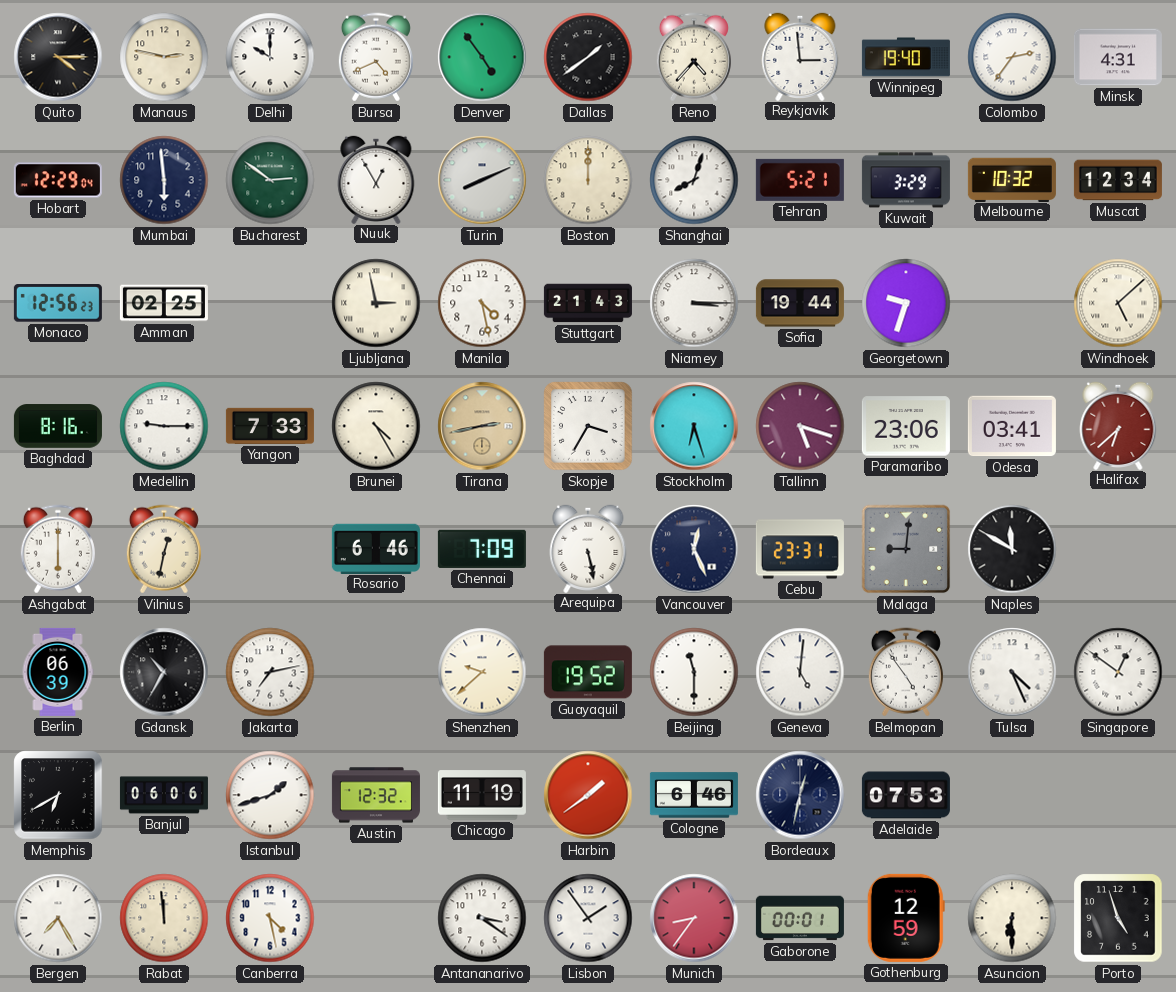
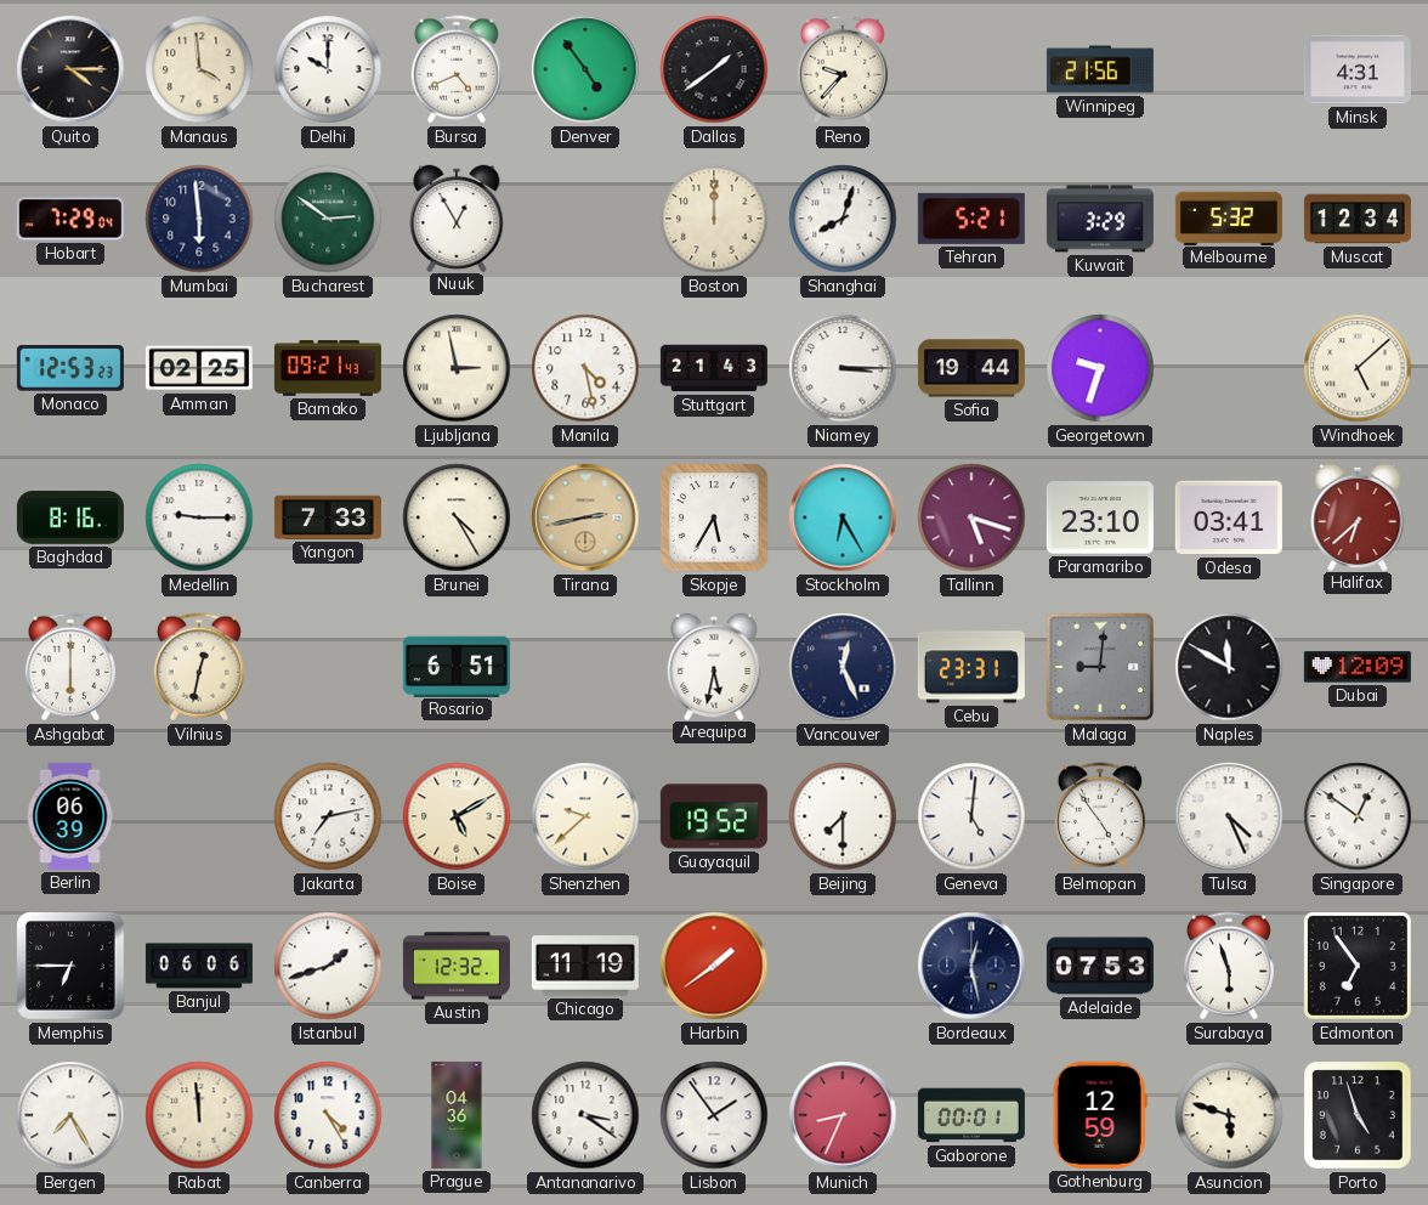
Manaus: 2:47 -> 3:59
Reno: 4:37 -> 9:37
Reykjavik: 2:59 -> none
Winnipeg: 19:40 -> 21:56
Colombo: 2:36 -> none
Hobart: 12:29 -> 7:29
Turin: 8:11 -> none
Melbourne: 10:32 -> 5:32
Monaco: 12:56 -> 12:53
Bamako: none -> 09:21
Skopje: 3:35 -> 5:35
Stockholm: 6:27 -> 6:25
Paramaribo: 23:06 -> 23:10
Rosario: 6:46 -> 6:51
Chennai: 7:09 -> none
Arequipa: 5:28 -> 5:32
Dubai: none -> 12:09
Gdansk: 10:35 -> none
Boise: none -> 5:10
Beijing: 11:30 -> 7:30
Memphis: 6:40 -> 6:45
Cologne: 6:46 -> none
Bordeaux: 12:32 -> 12:28
Surabaya: none -> 5:57
Edmonton: none -> 6:54
Canberra: 4:28 -> 4:25
Prague: none -> 04:36
Munich: 8:36 -> 8:34
Asuncion: 6:30 -> 5:48
